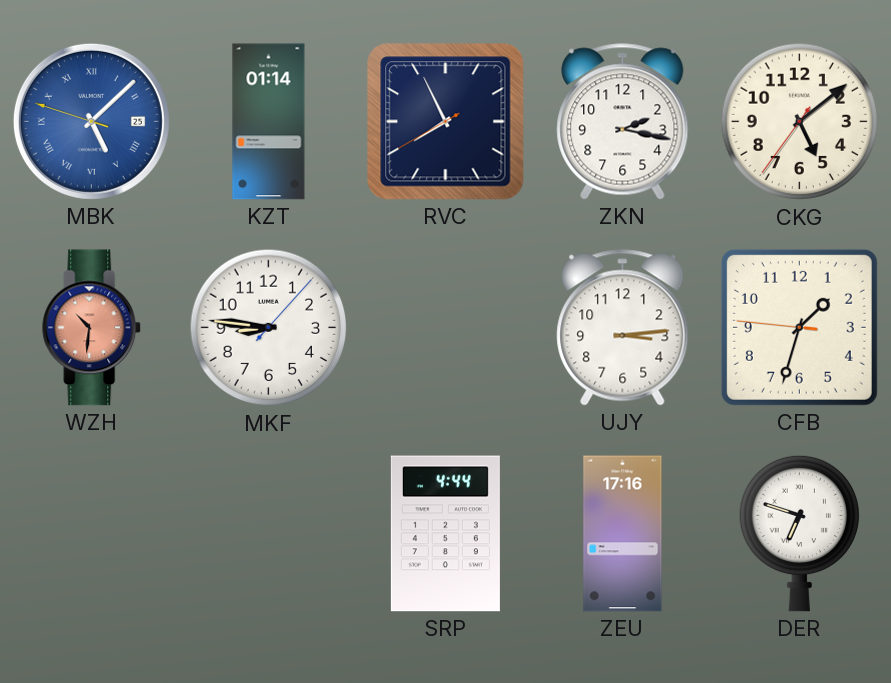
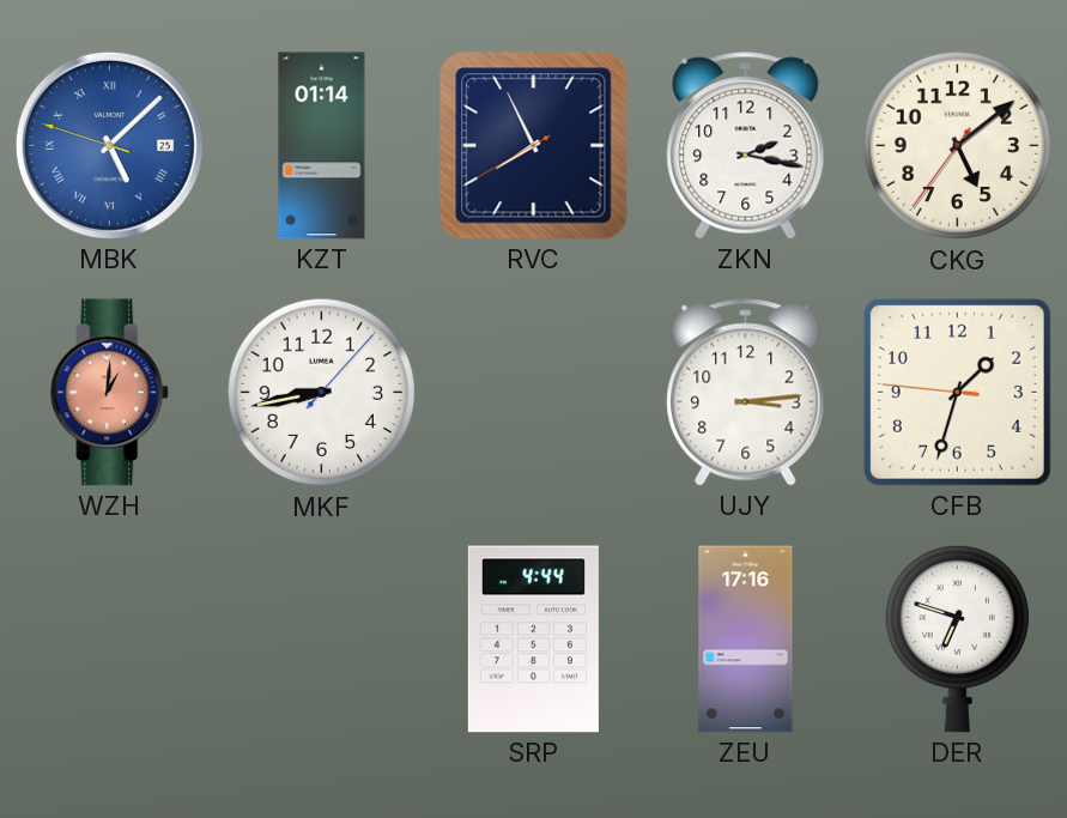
WZH: 10:31 -> 1:01
MKF: 8:46 -> 8:43
